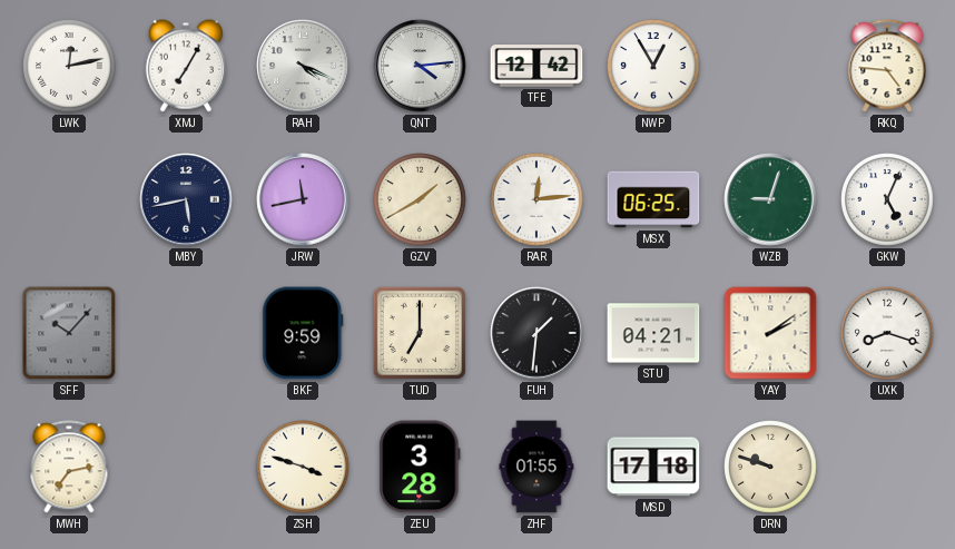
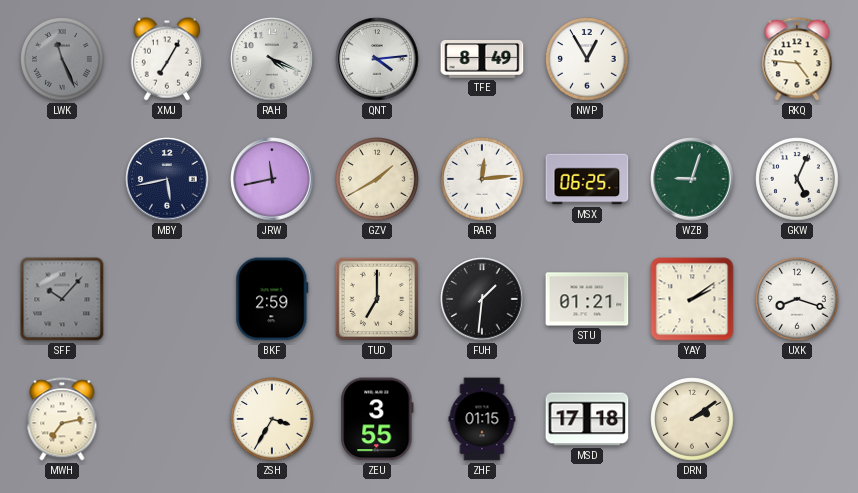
LWK: 12:13 -> 11:26
LWK dial: white -> grey
TFE: 12:42 -> 8:49
BKF: 9:59 -> 2:59
STU: 04:21 -> 01:21
ZSH: 3:48 -> 3:35
ZEU: 3:28 -> 3:55
ZHF: 01:55 -> 01:15
DRN: 9:48 -> 2:09
